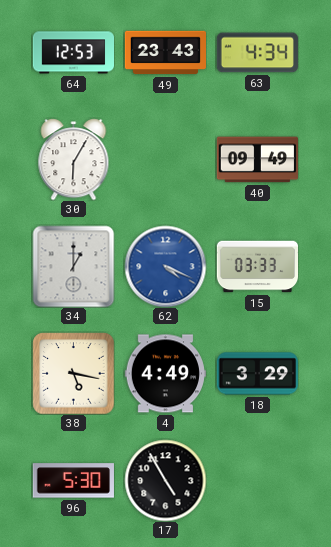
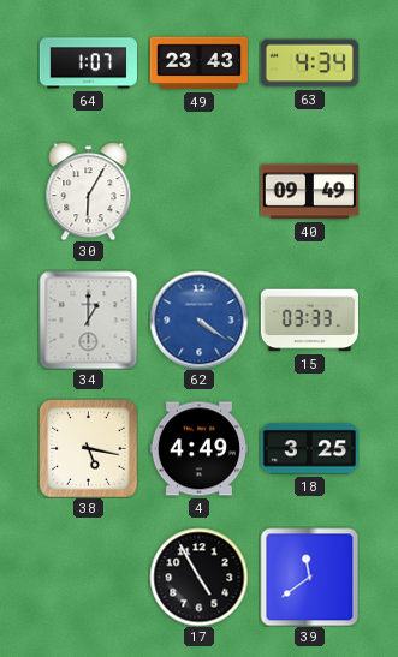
64: 12:53 -> 1:07
62: 4:19 -> 4:21
18: 3:29 -> 3:25
96: 5:30 -> none
39: none -> 11:39
